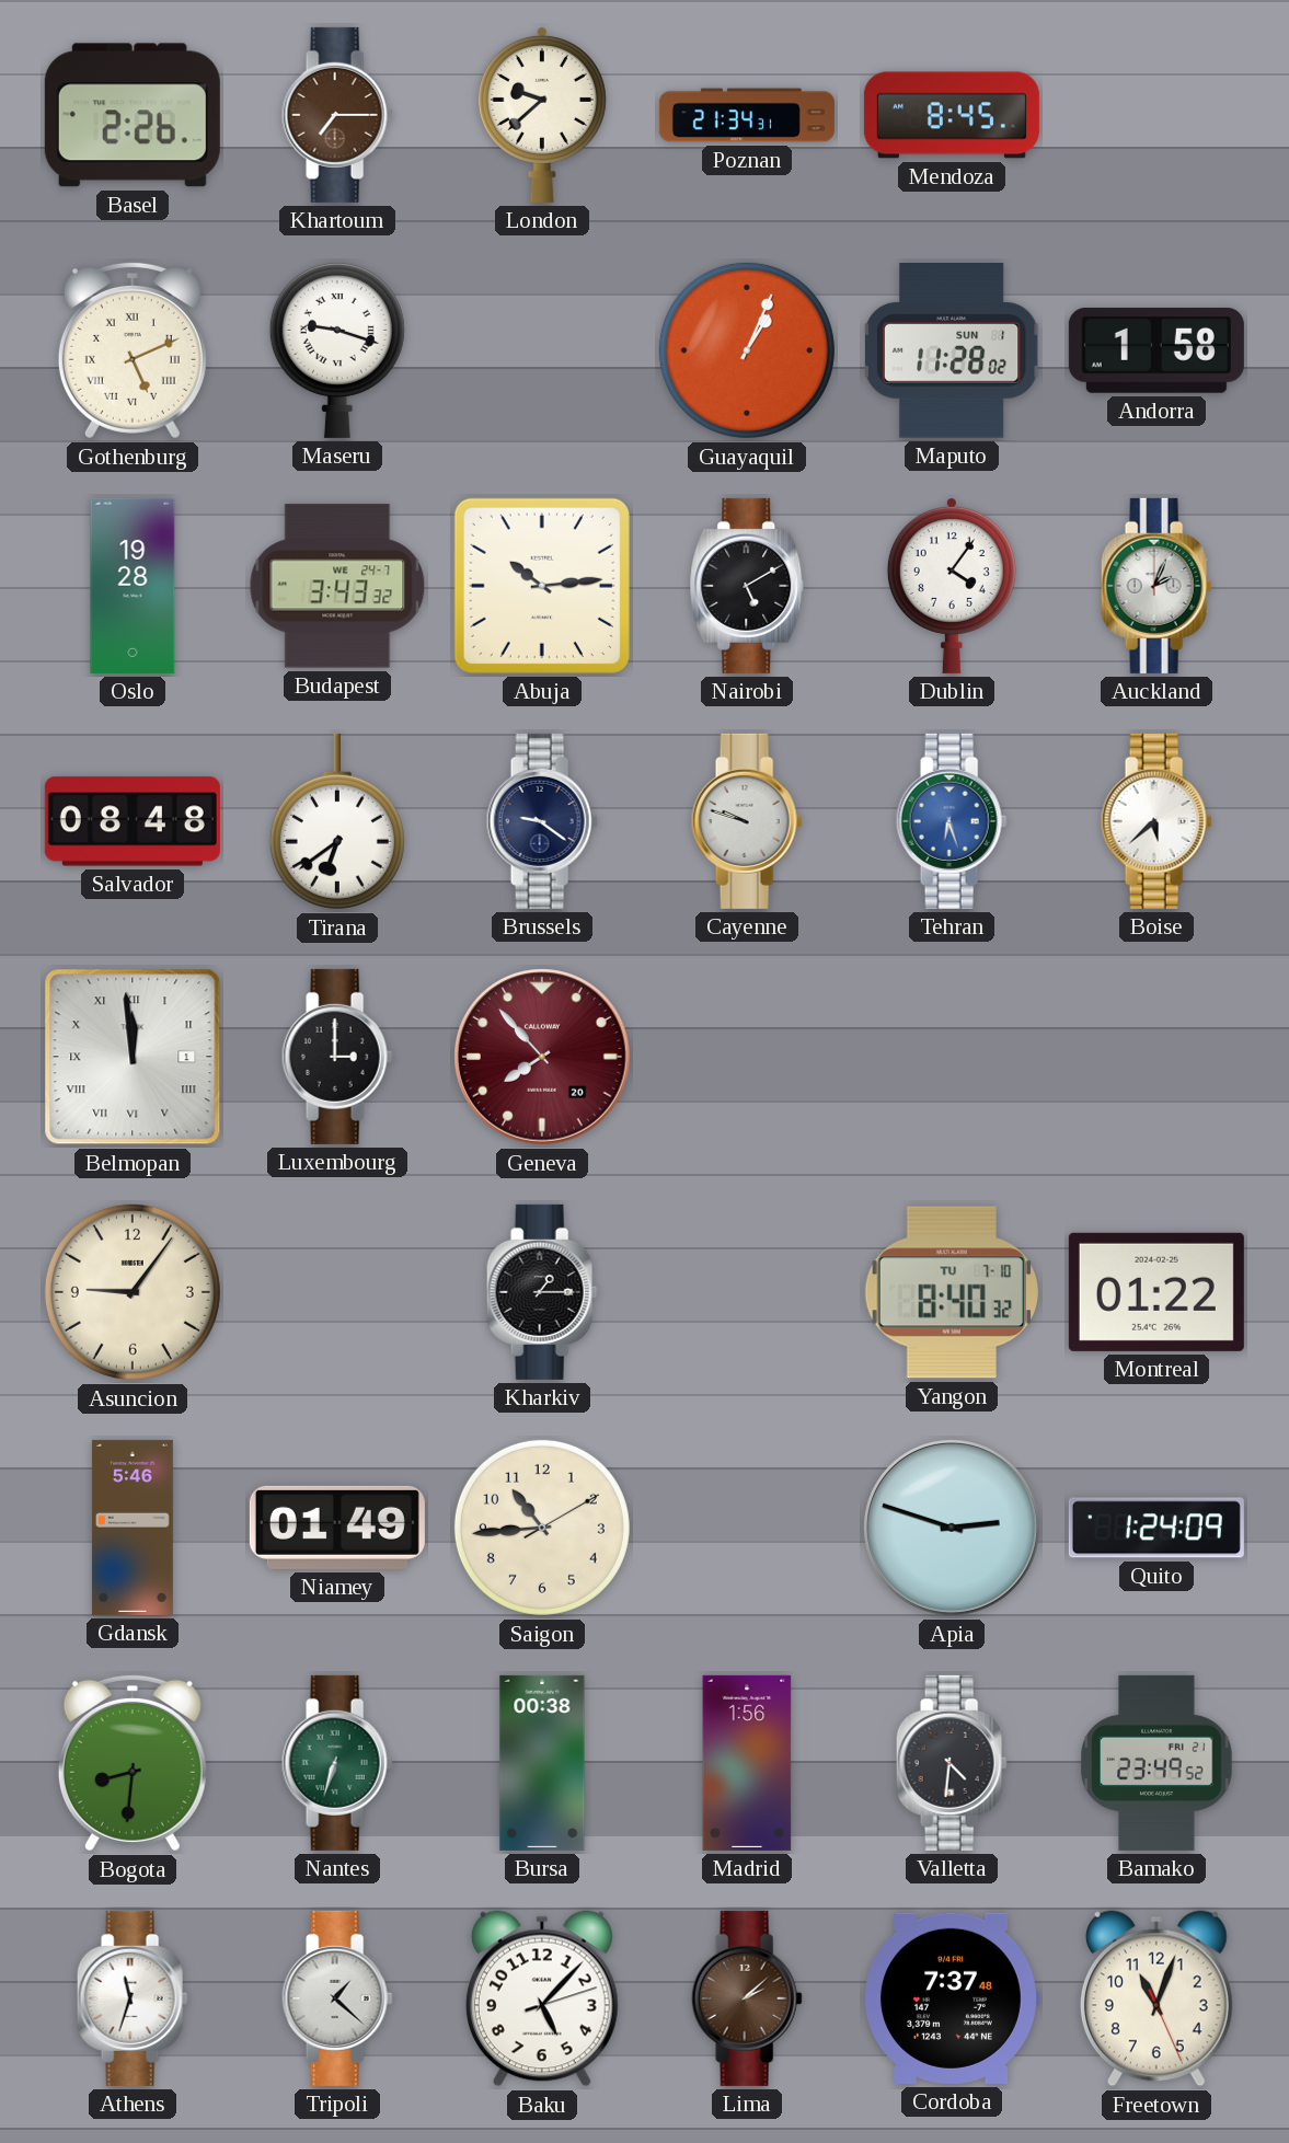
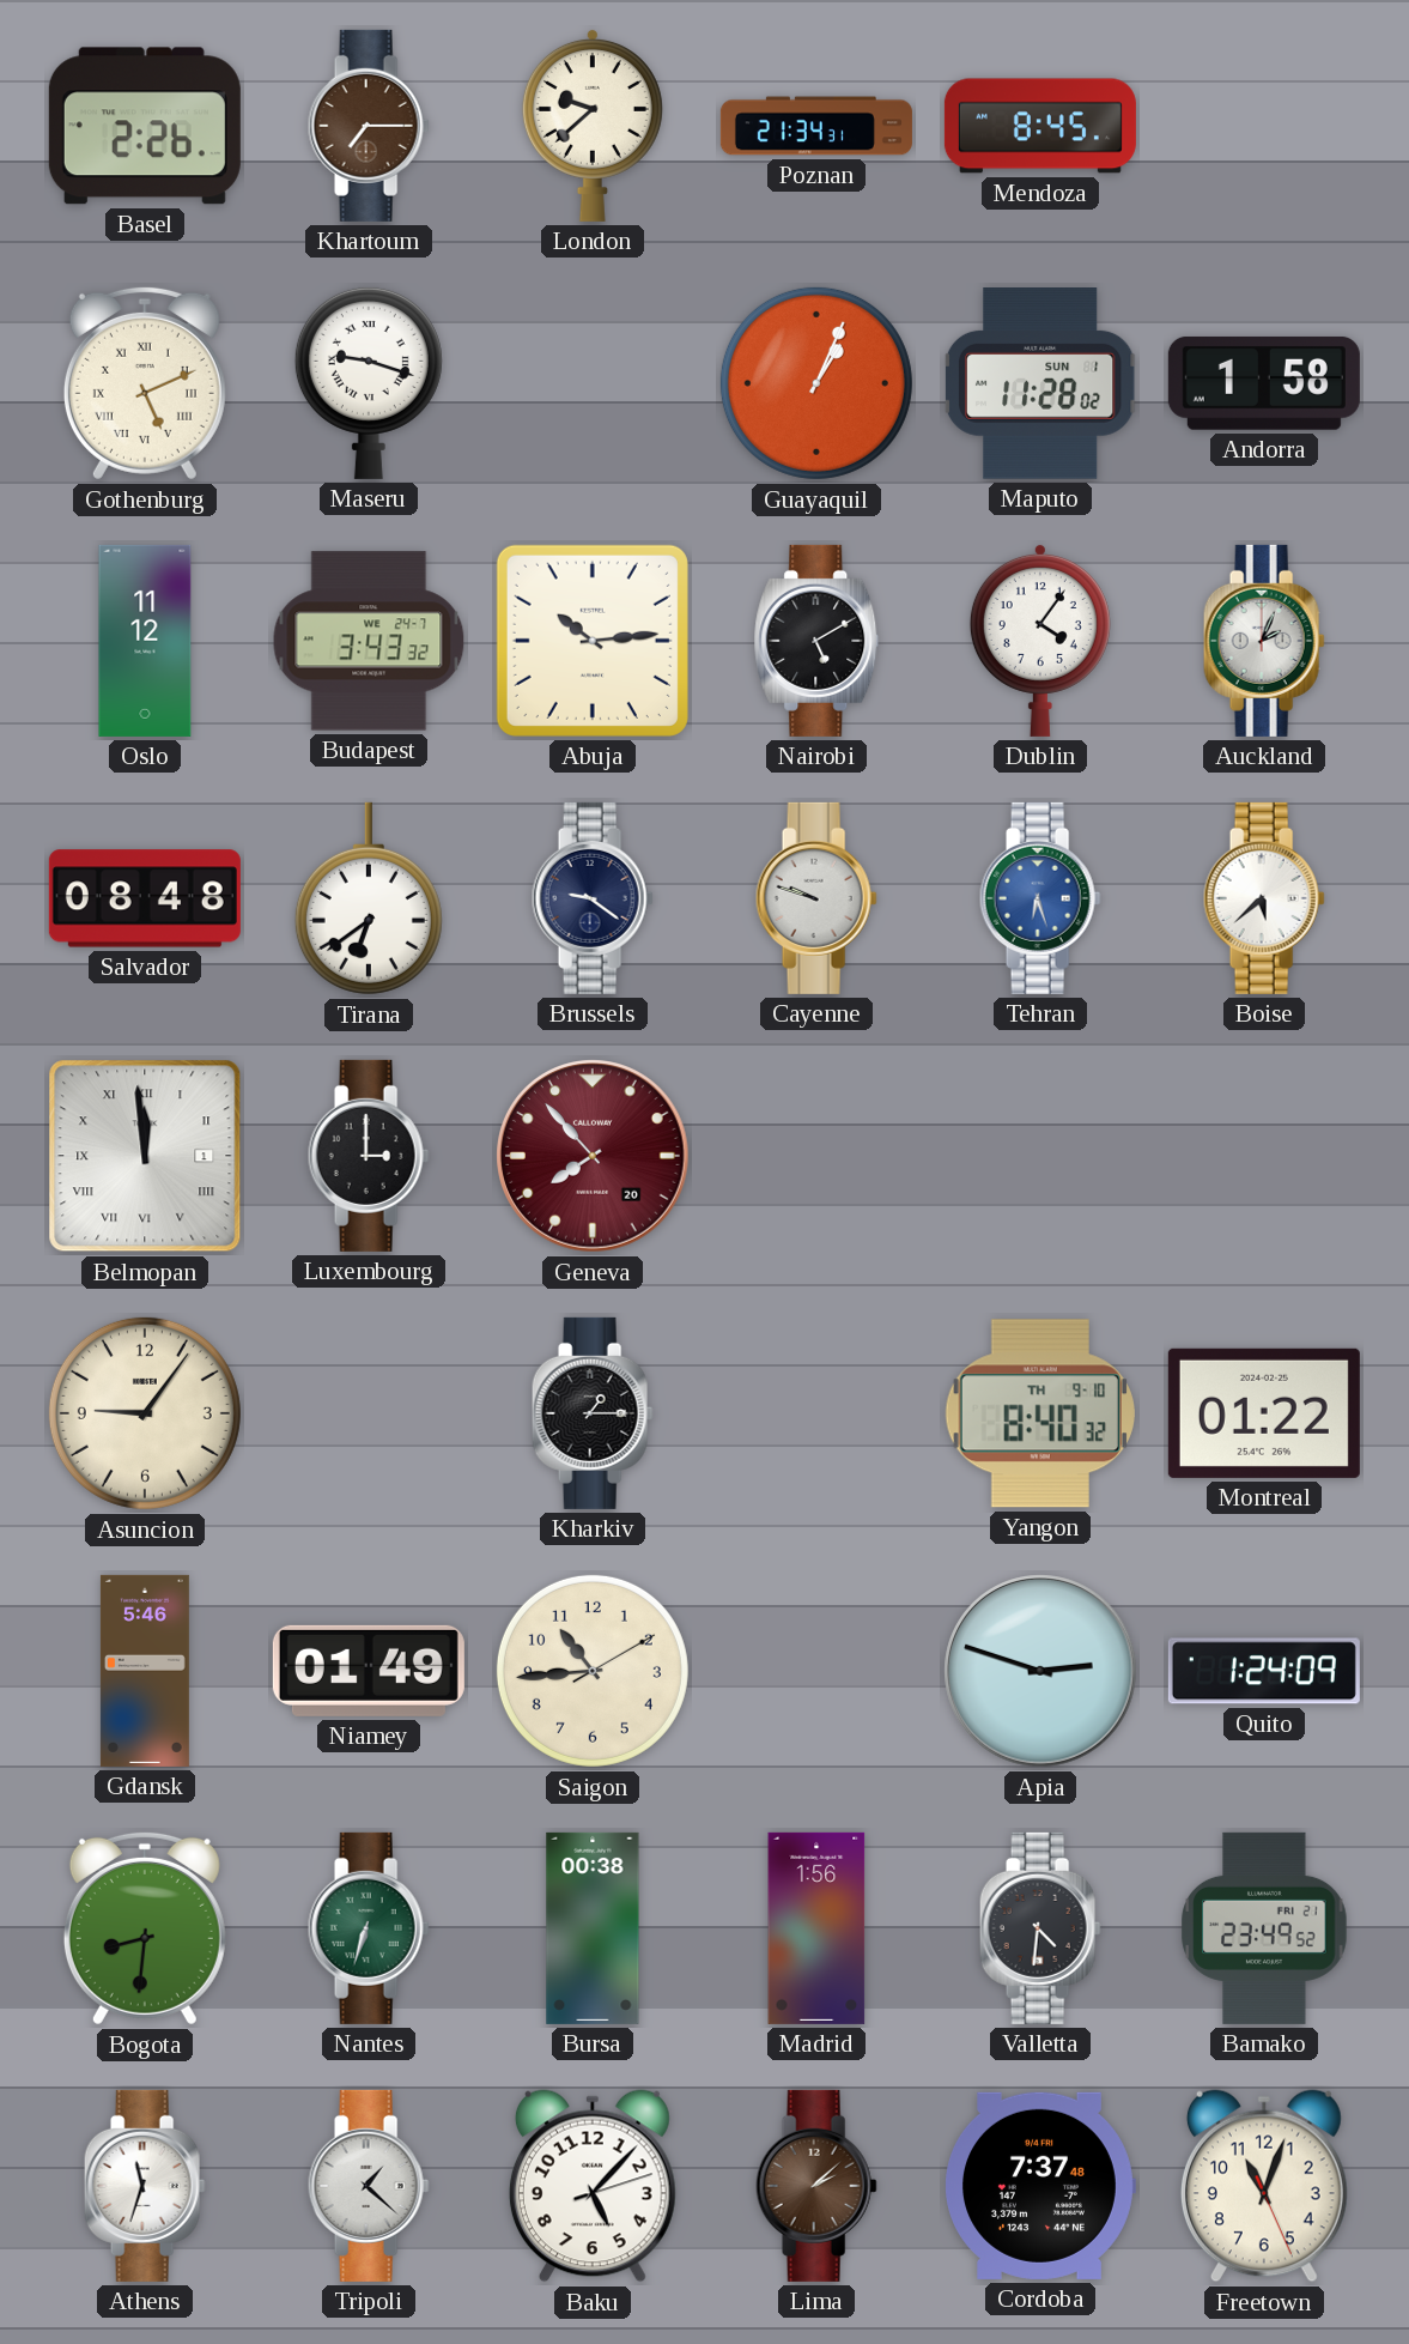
Oslo: 19:28 -> 11:12
Yangon date: TU 7-10 -> TH 9-10
